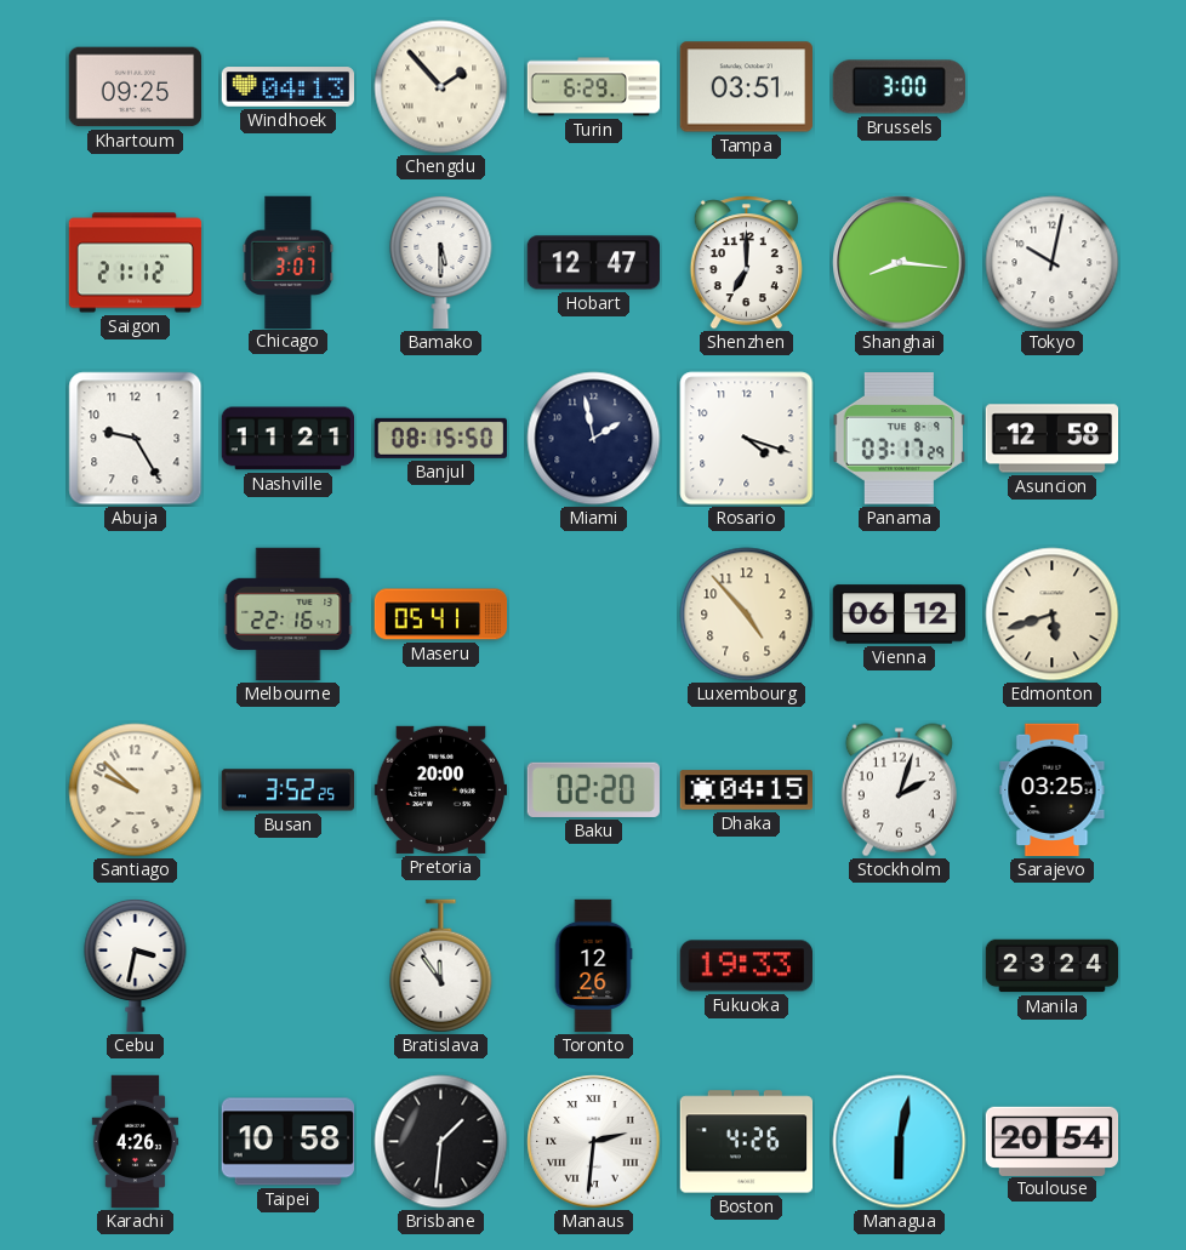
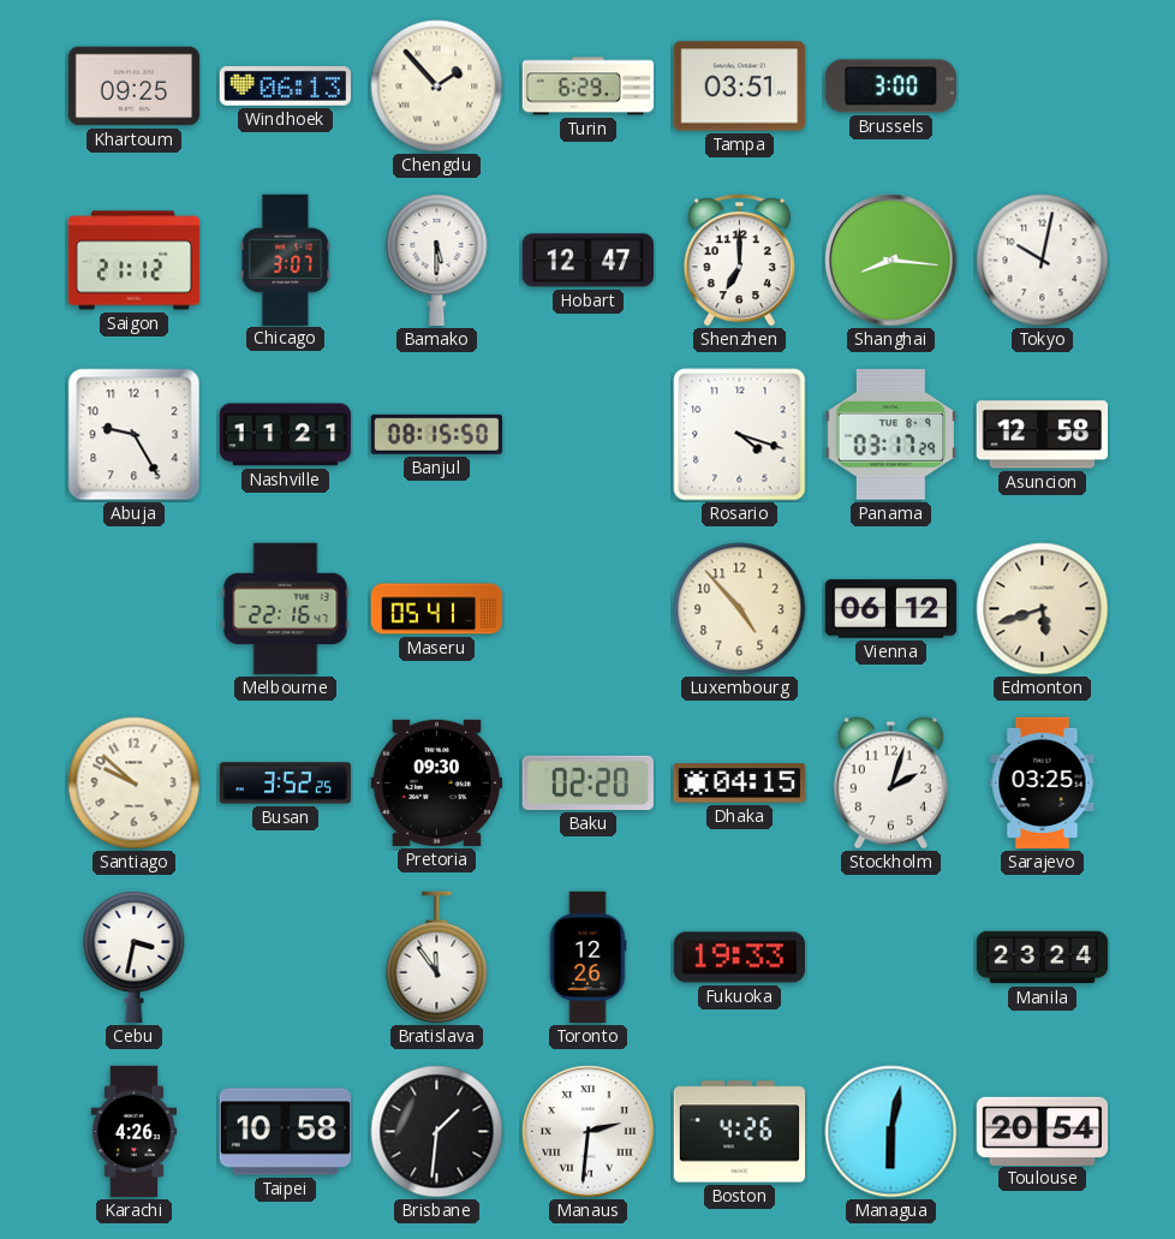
Windhoek: 04:13 -> 06:13
Miami: 1:58 -> none
Pretoria: 20:00 -> 09:30
